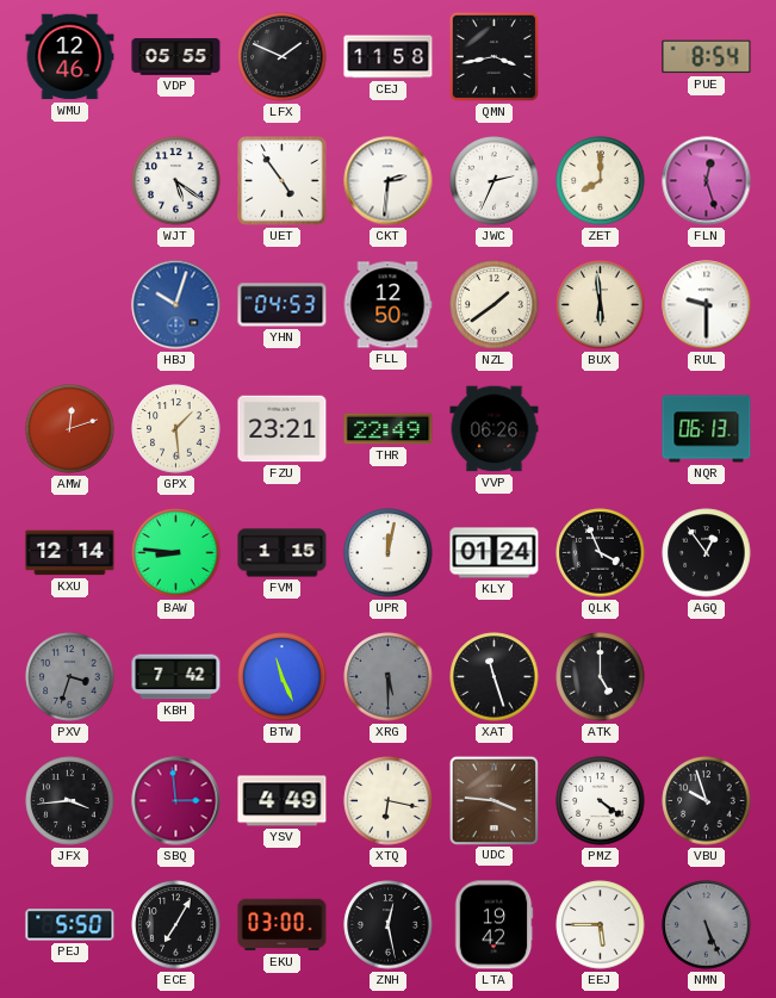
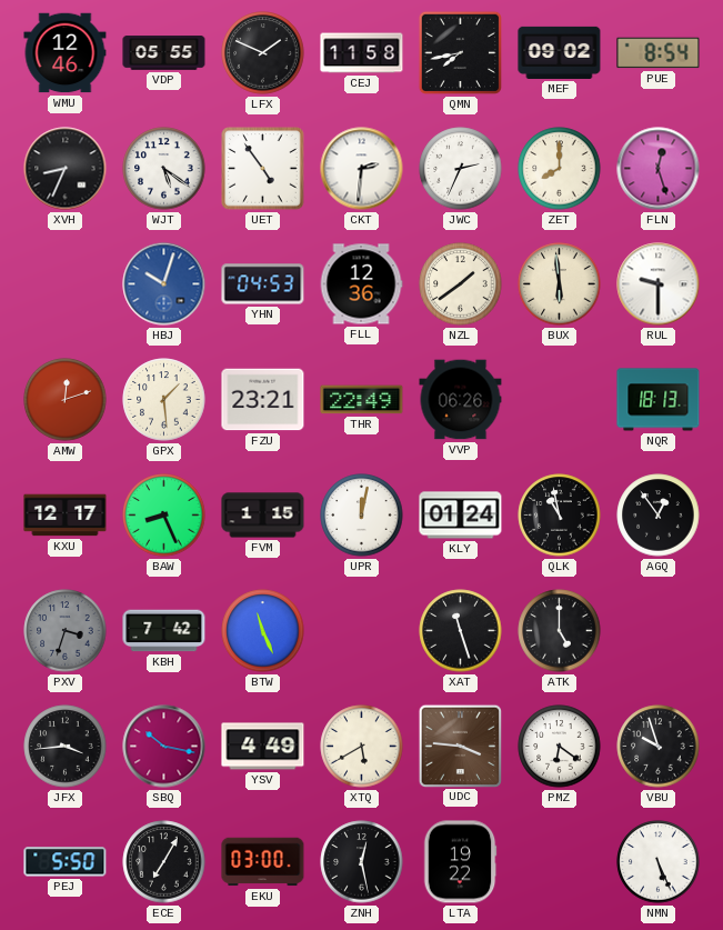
QMN: 3:43 -> 7:43
MEF: none -> 09:02
XVH: none -> 8:34
FLL: 12:50 -> 12:36
NQR: 06:13 -> 18:13
KXU: 12:14 -> 12:17
BAW: 8:46 -> 8:26
QLK: 3:56 -> 10:58
XRG: 5:30 -> none
SBQ: 2:59 -> 10:17
XTQ: 6:17 -> 5:40
PMZ: 4:21 -> 6:21
LTA: 19:42 -> 19:22
EEJ: 5:45 -> none
NMN dial: grey -> white
